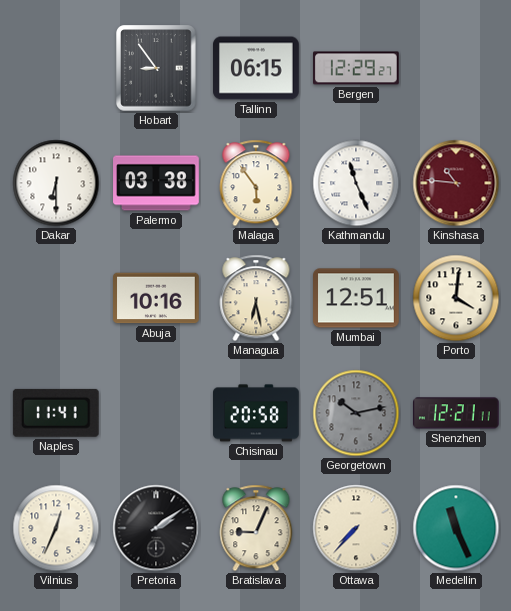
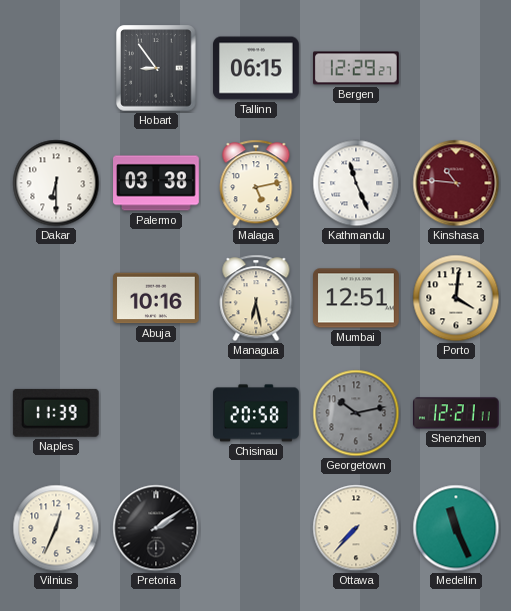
Malaga: 5:54 -> 5:13
Naples: 11:41 -> 11:39
Bratislava: 9:04 -> none
